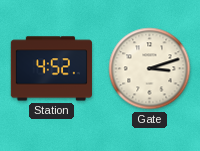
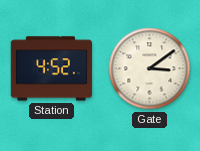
Gate: 3:12 -> 3:09
